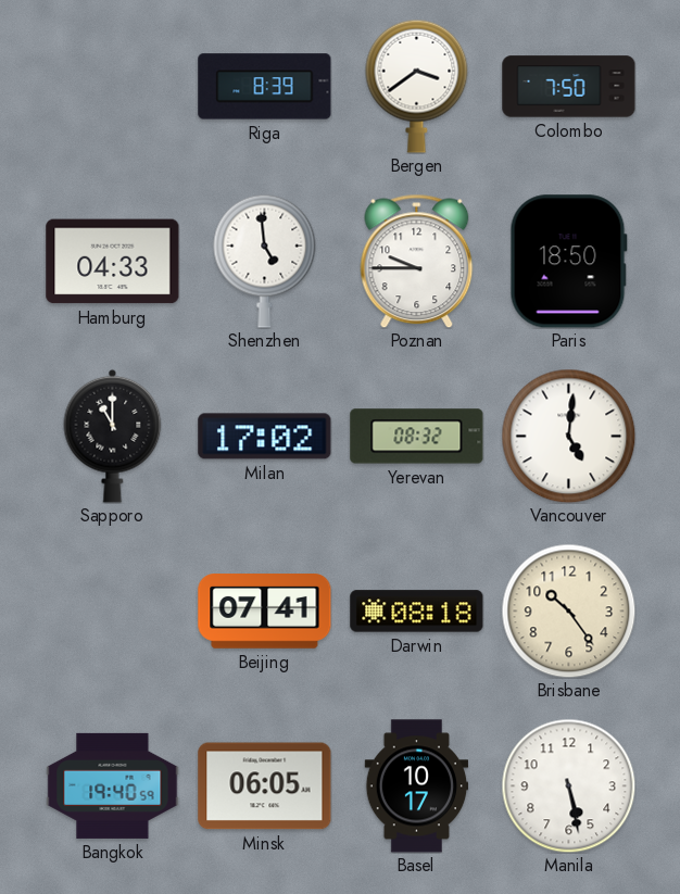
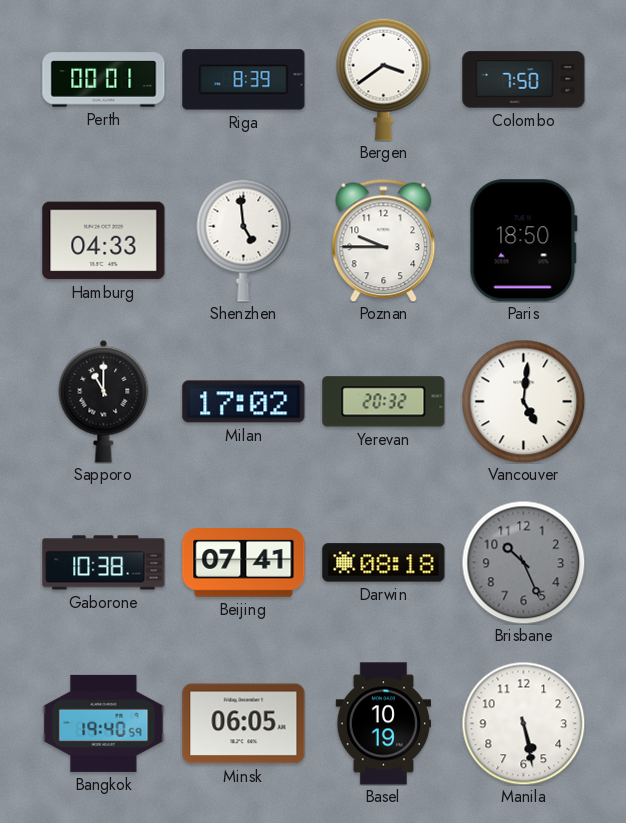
Perth: none -> 00:01
Yerevan: 08:32 -> 20:32
Gaborone: none -> 10:38
Brisbane: 10:24 -> 10:26
Brisbane dial: cream -> grey
Basel: 10:17 -> 10:19
